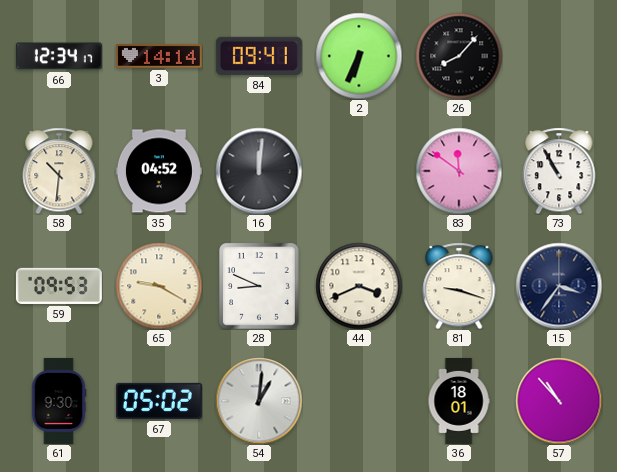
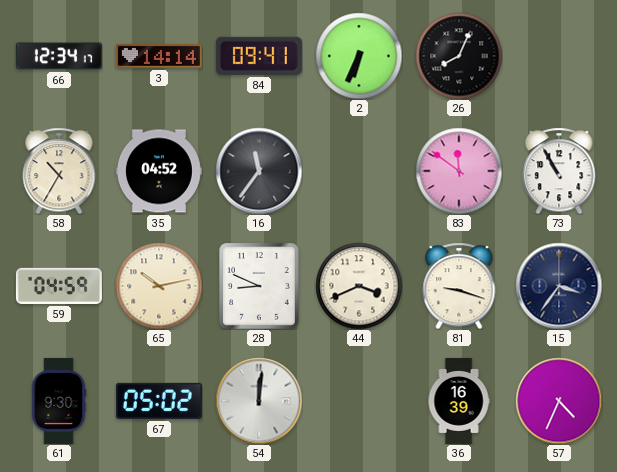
26: 8:07 -> 8:04
58: 10:31 -> 10:35
16: 12:01 -> 11:36
59: 09:53 -> 04:59
65: 9:20 -> 10:13
54: 1:01 -> 12:01
36: 18:01 -> 16:39
57: 10:53 -> 4:34
